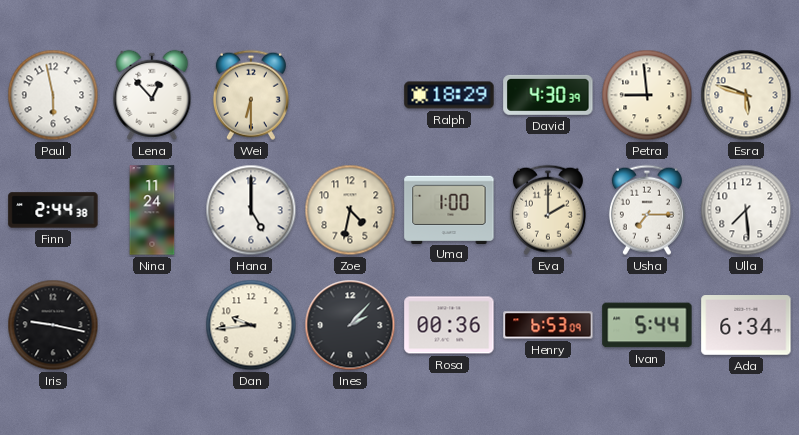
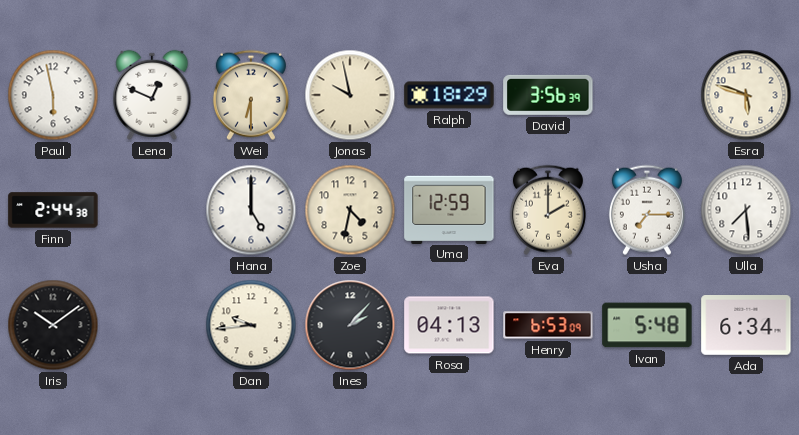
Lena: 12:53 -> 12:49
Jonas: none -> 9:58
David: 4:30 -> 3:56
Petra: 8:59 -> none
Nina: 11:24 -> none
Uma: 1:00 -> 12:59
Iris: 9:17 -> 10:09
Rosa: 00:36 -> 04:13
Ivan: 5:44 -> 5:48
